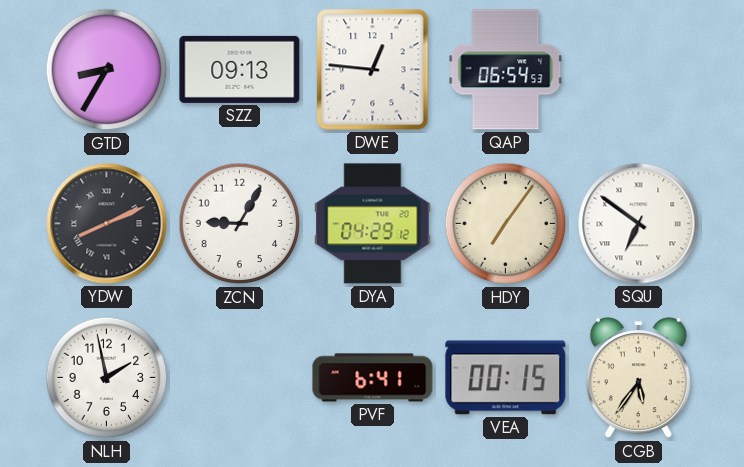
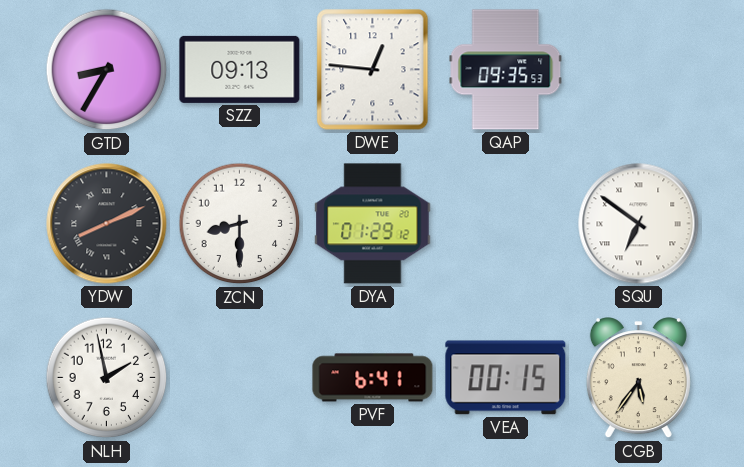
QAP: 06:54 -> 09:35
ZCN: 9:05 -> 8:30
DYA: 04:29 -> 01:29
HDY: 7:06 -> none
